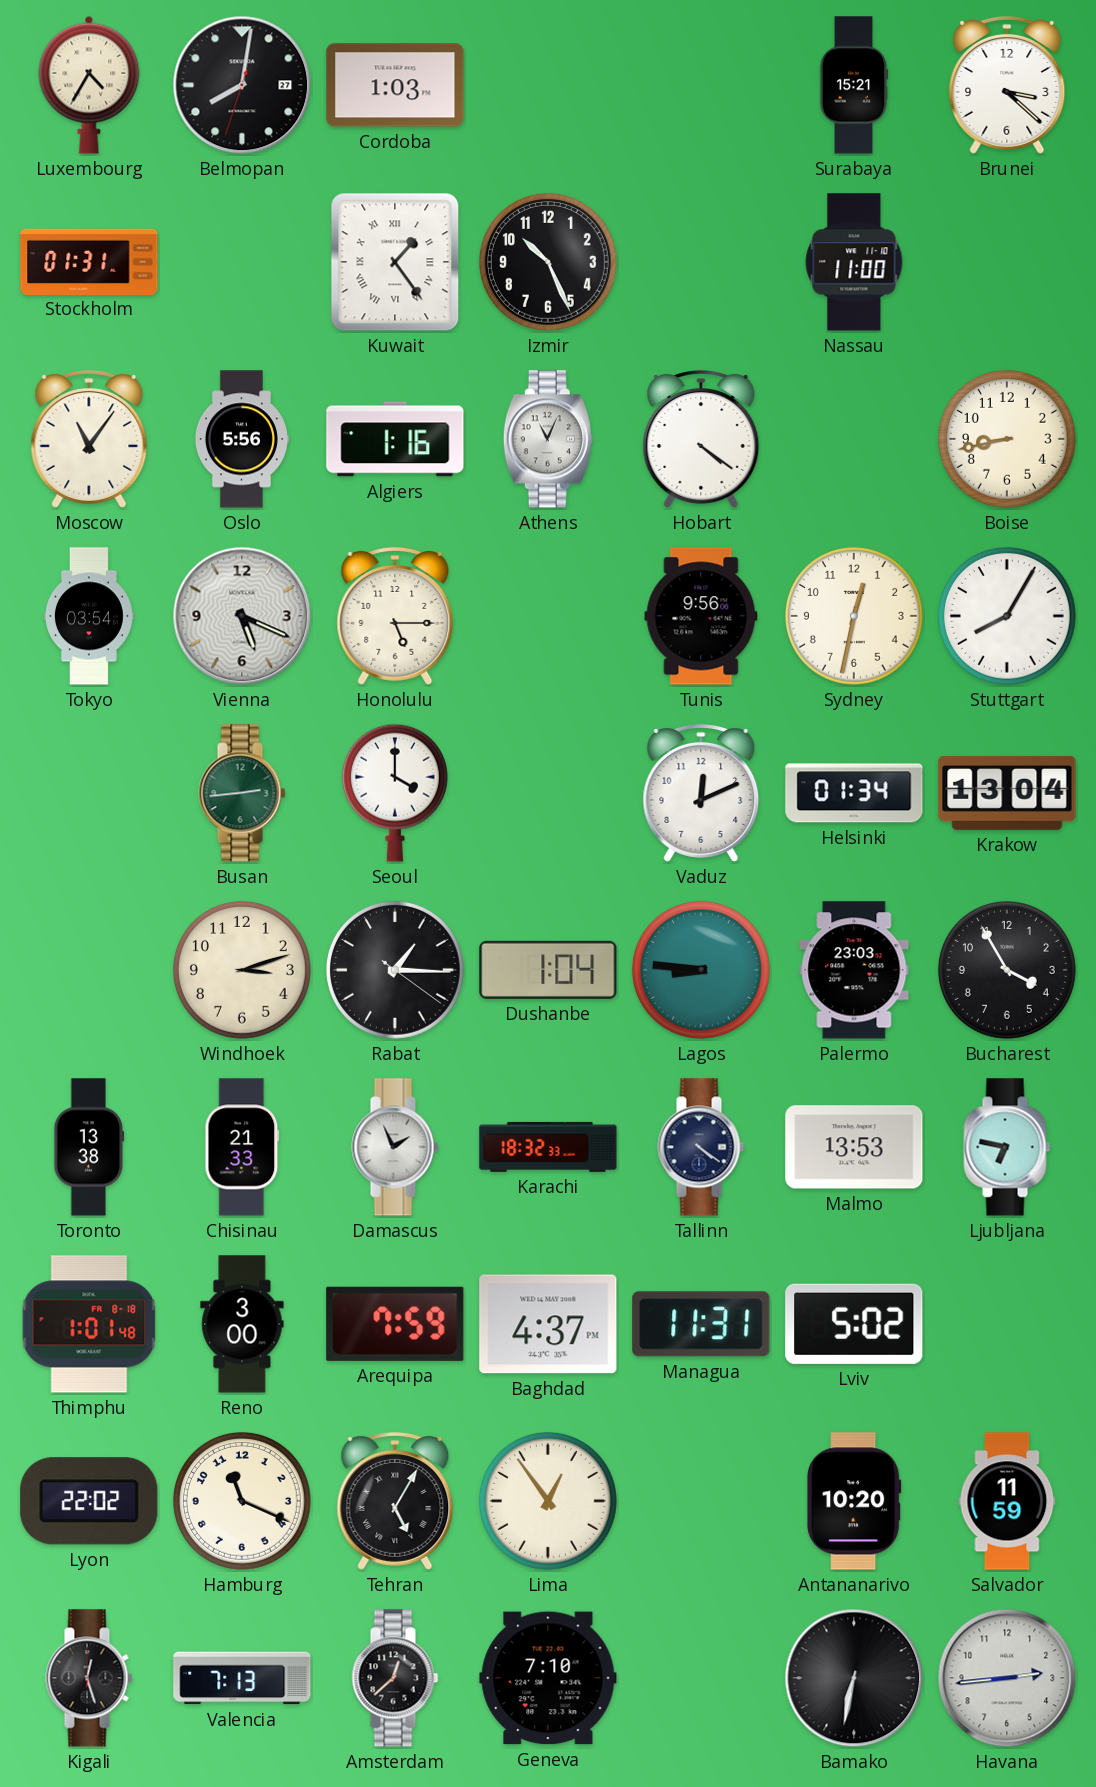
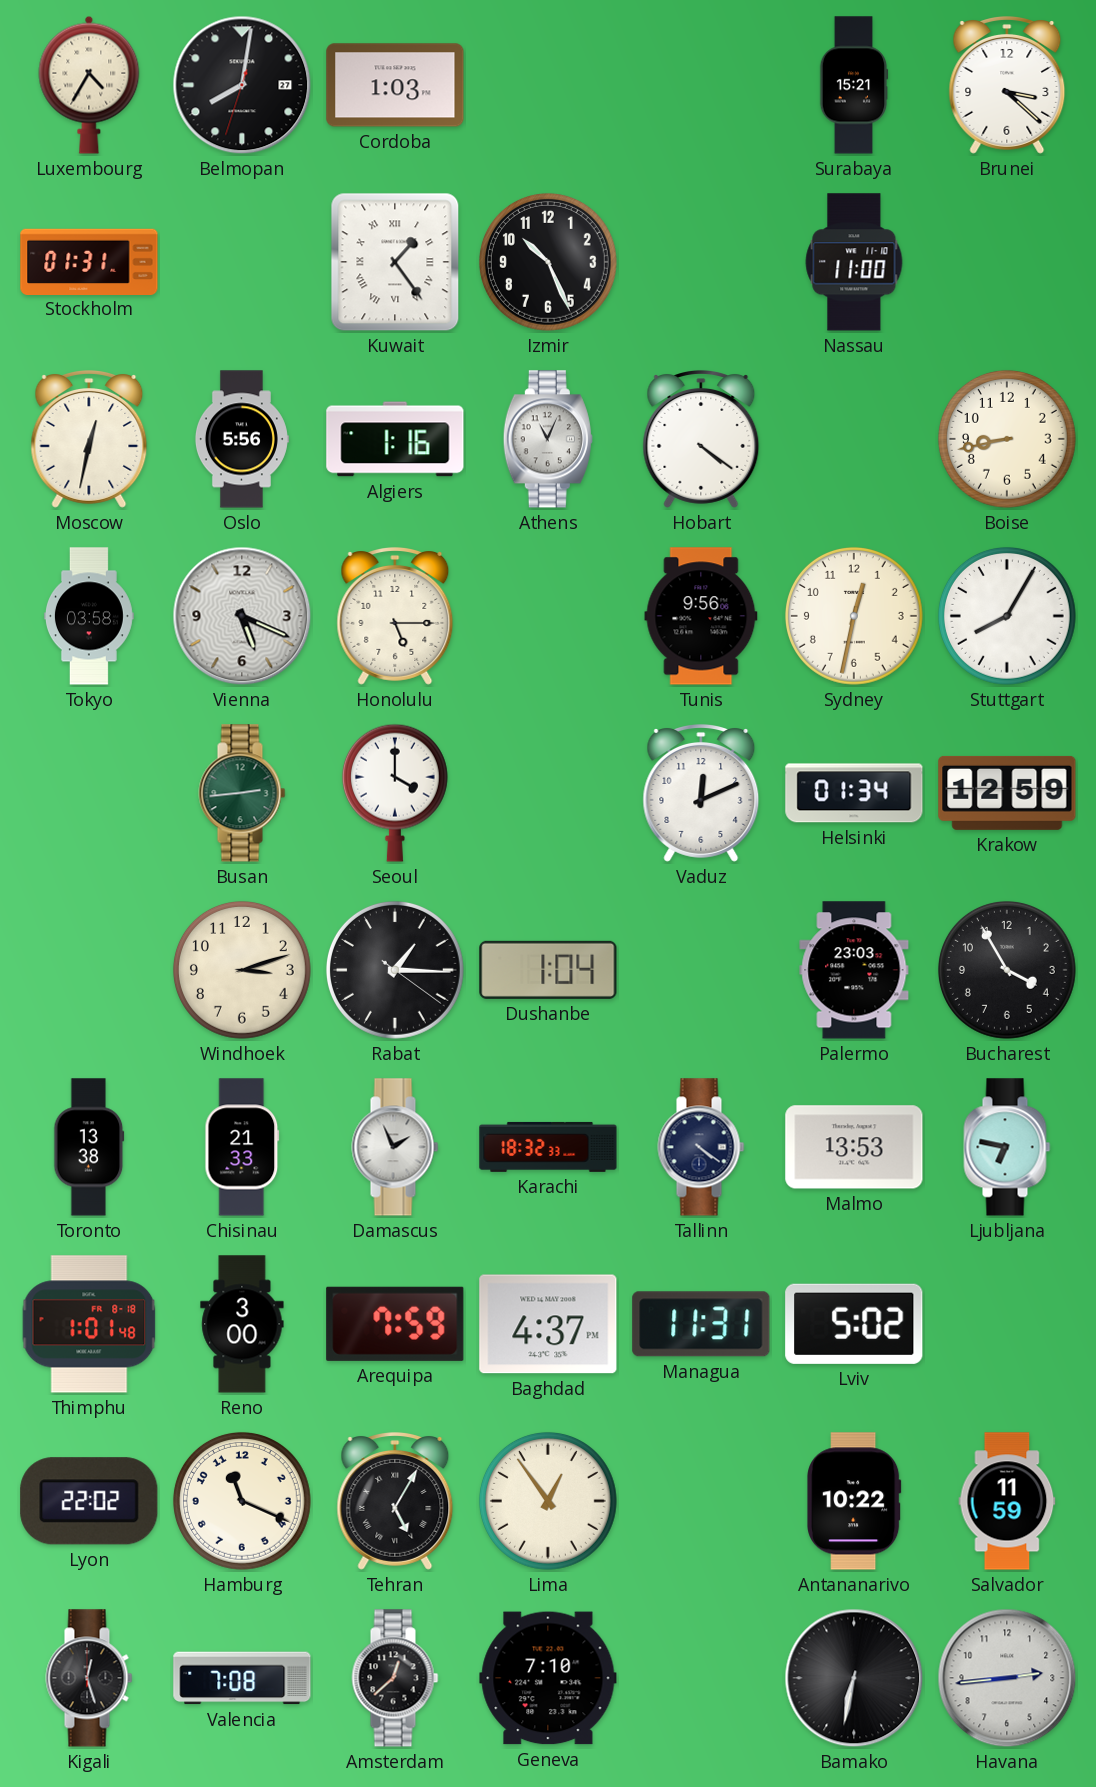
Moscow: 11:06 -> 12:32
Tokyo: 03:54 -> 03:58
Krakow: 13:04 -> 12:59
Lagos: 8:46 -> none
Antananarivo: 10:20 -> 10:22
Valencia: 7:13 -> 7:08
